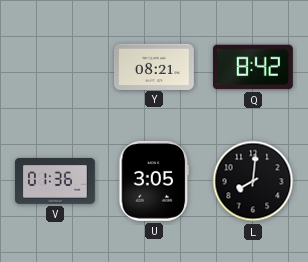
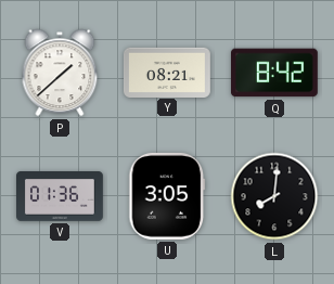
P: none -> 1:38
